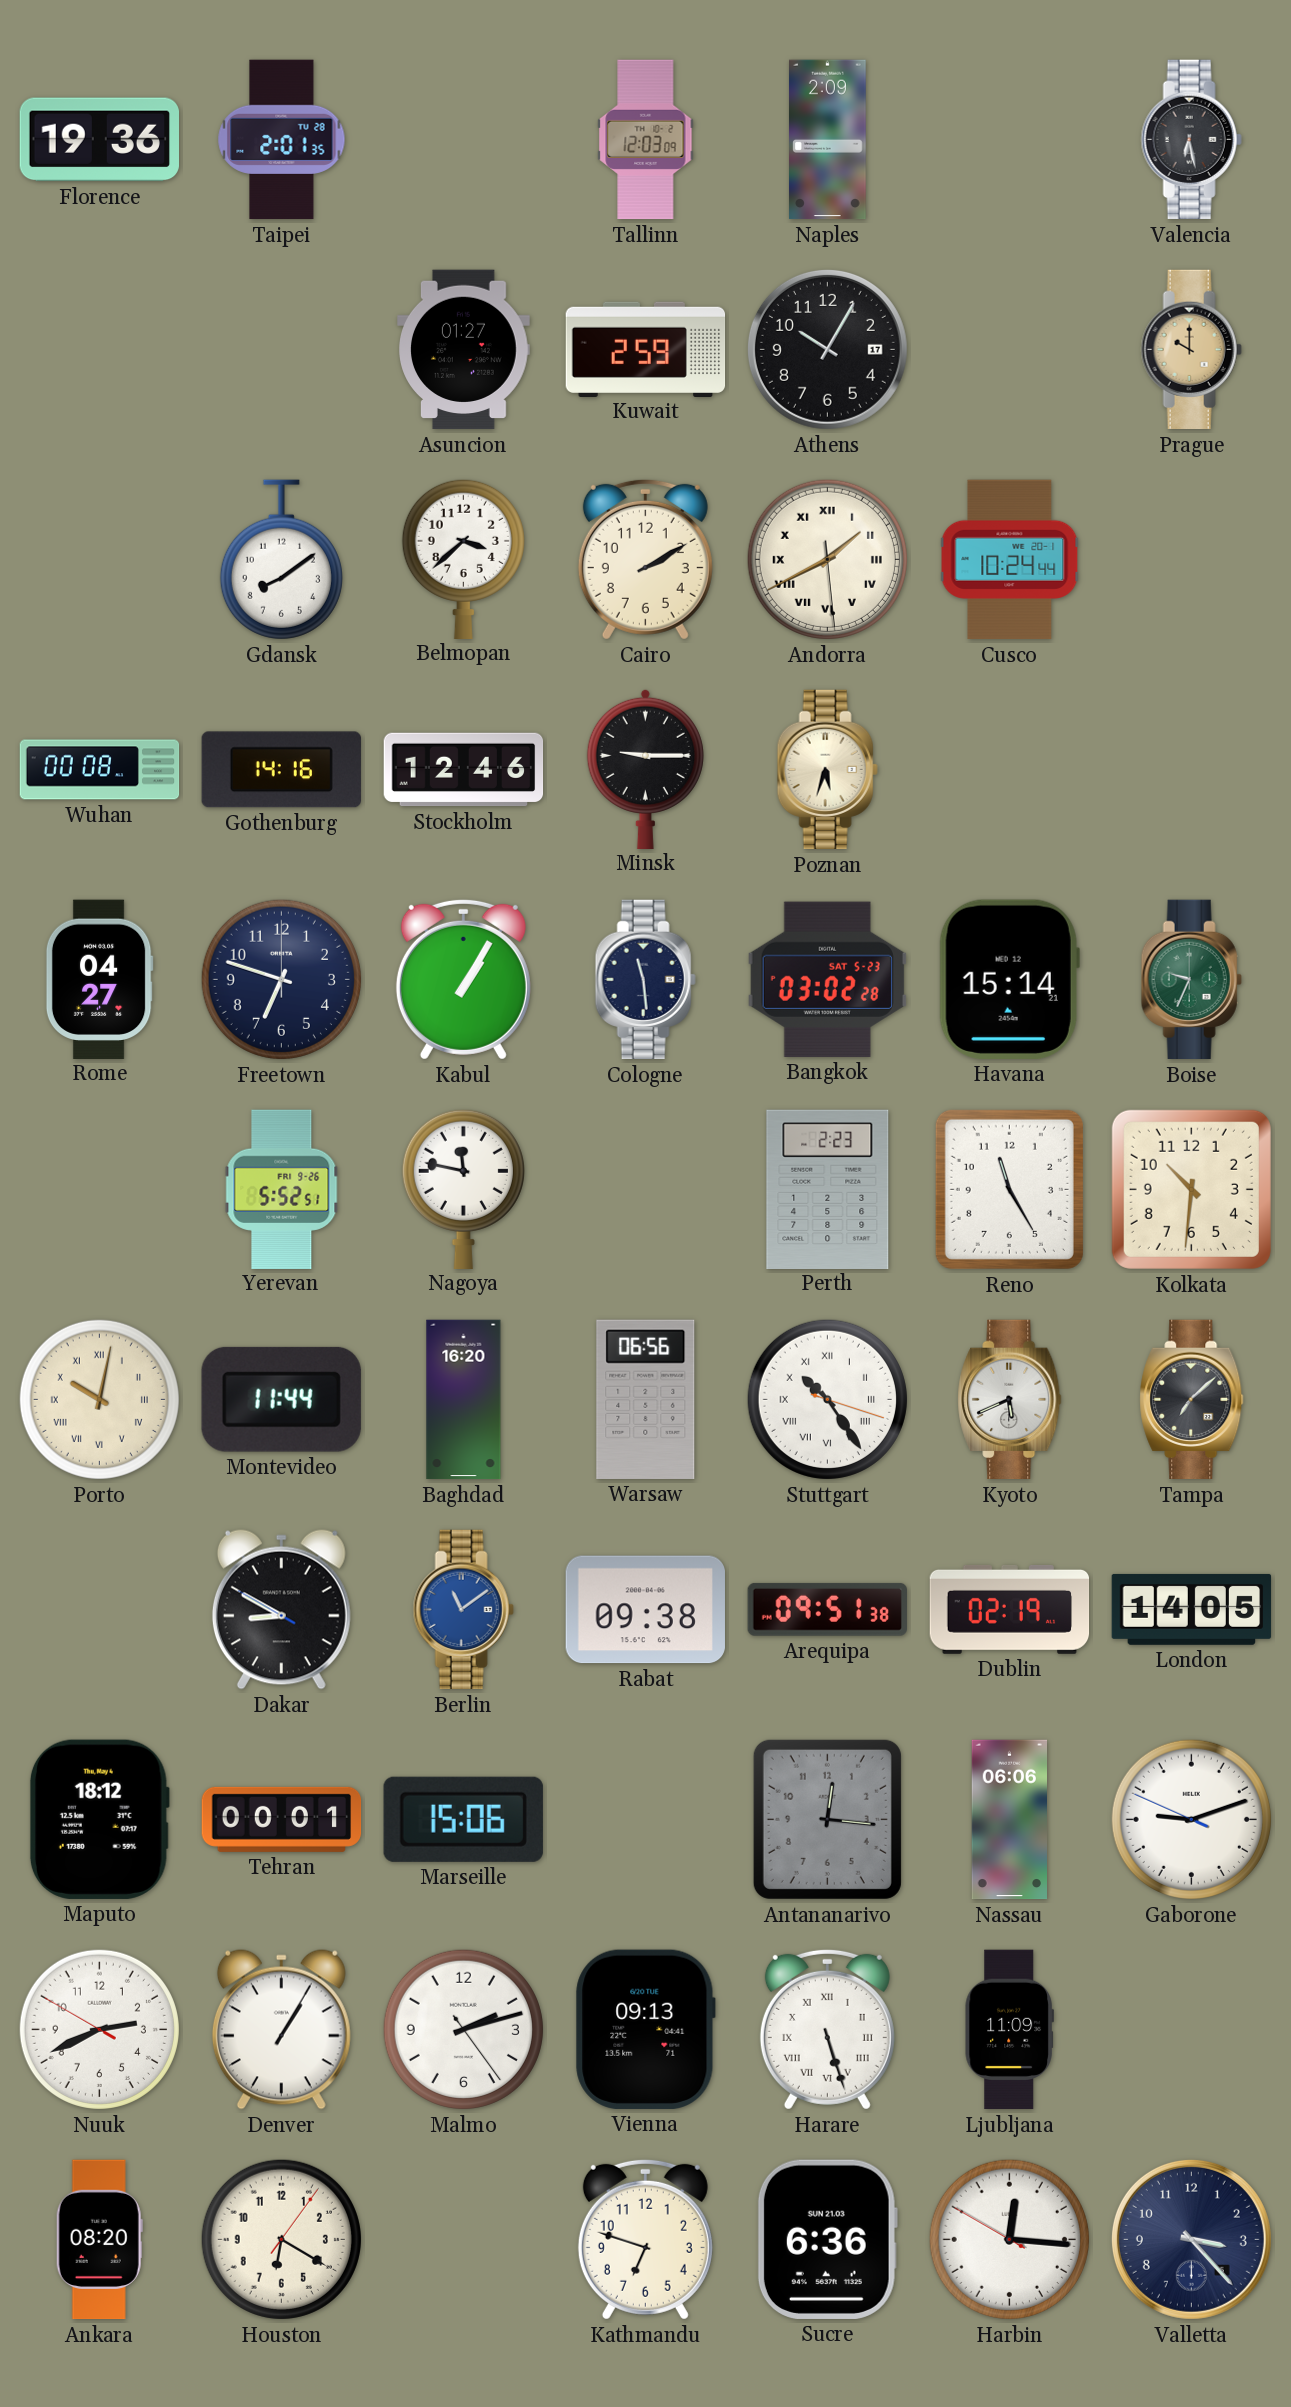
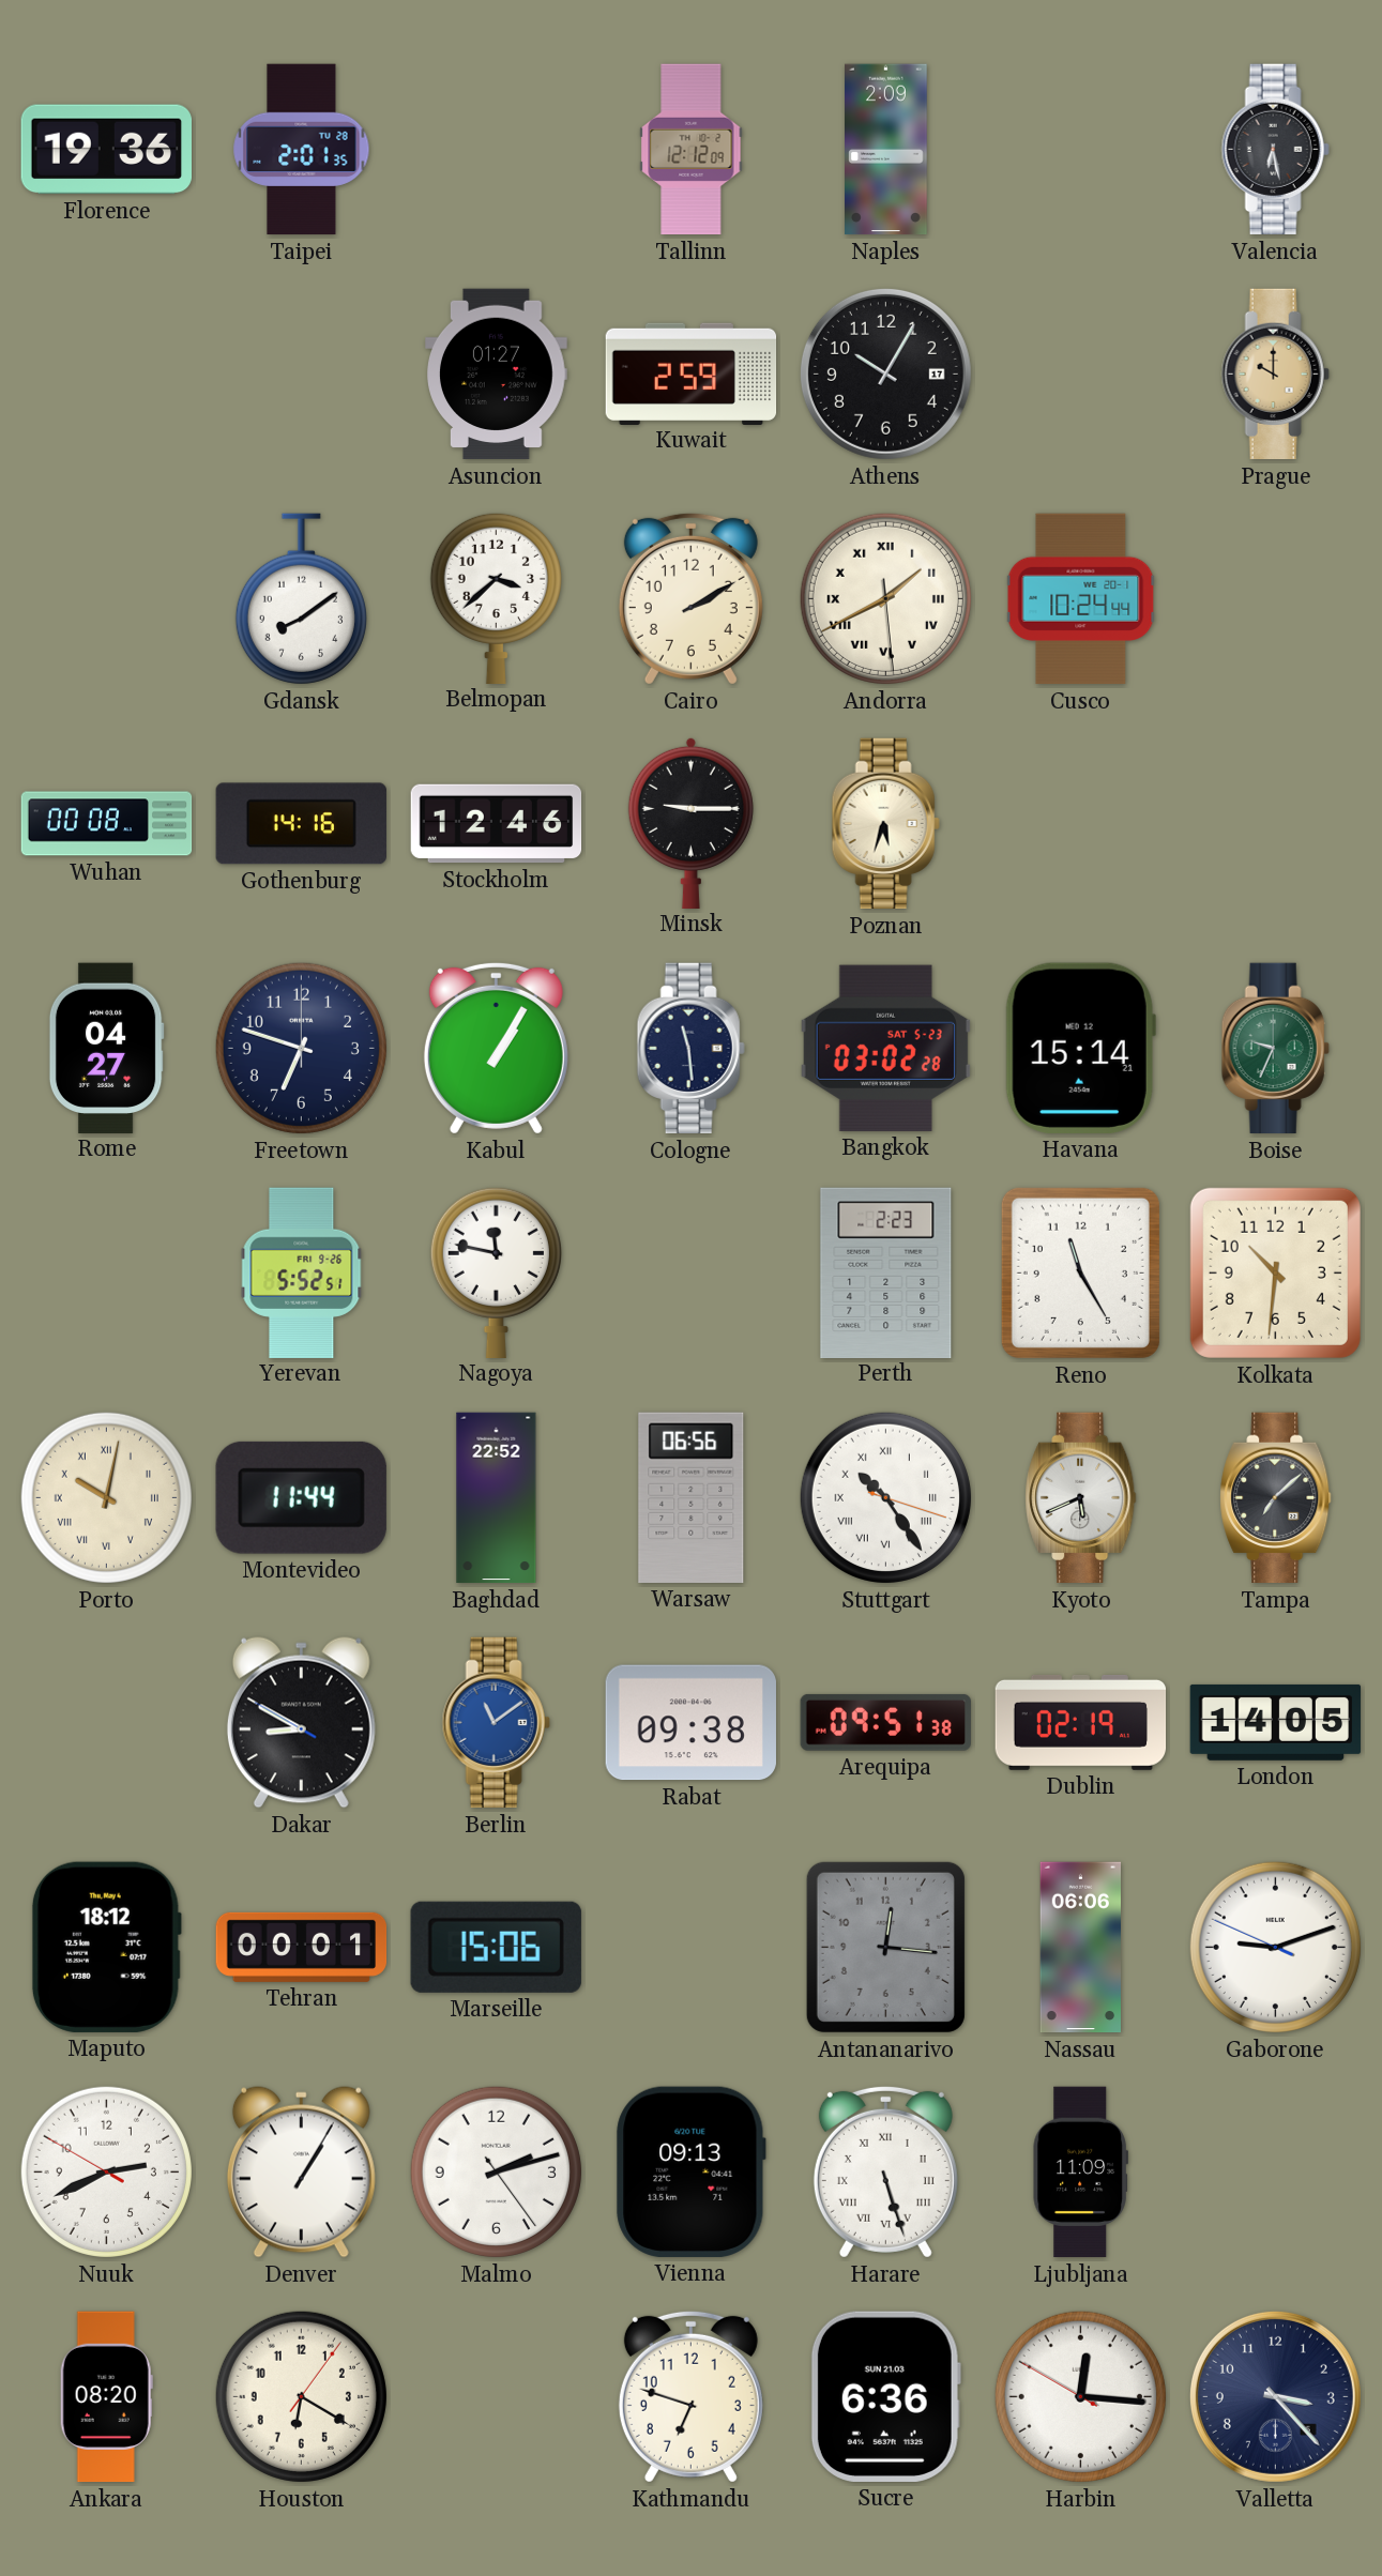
Tallinn: 12:03 -> 12:12
Baghdad: 16:20 -> 22:52
